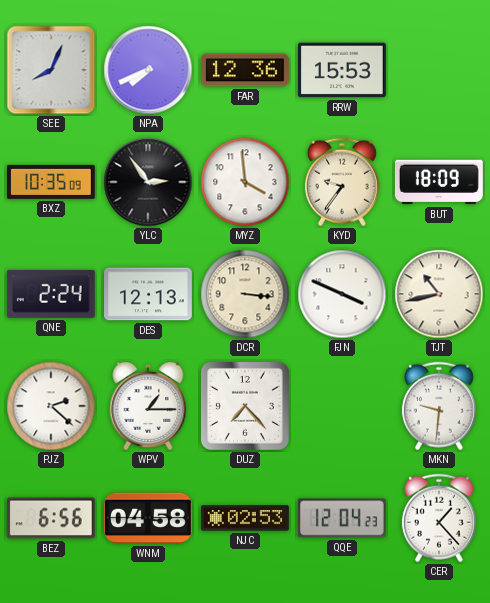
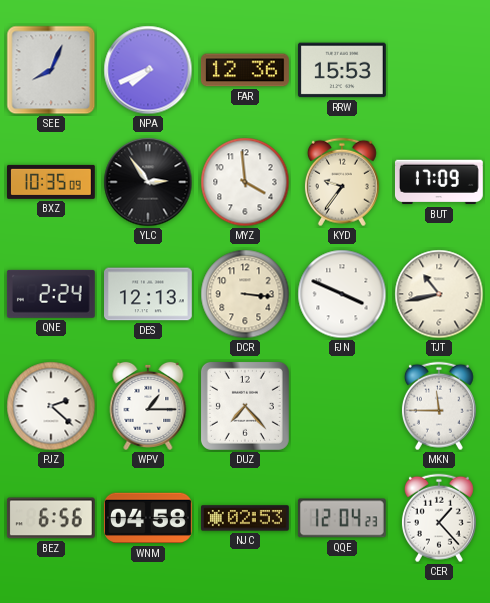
BUT: 18:09 -> 17:09
MKN: 9:31 -> 11:45
